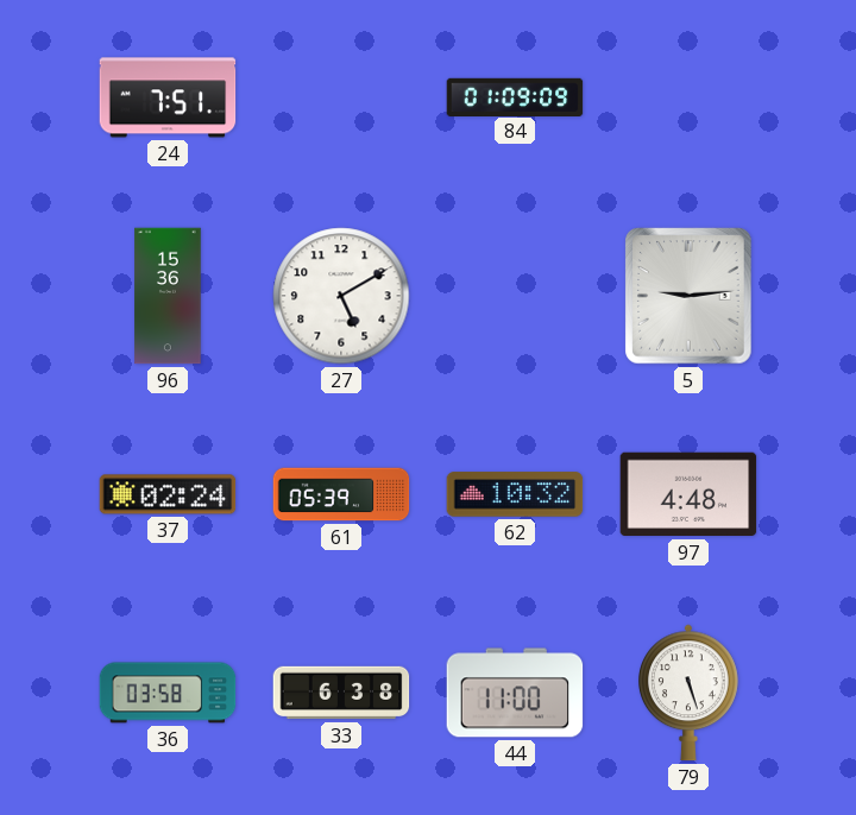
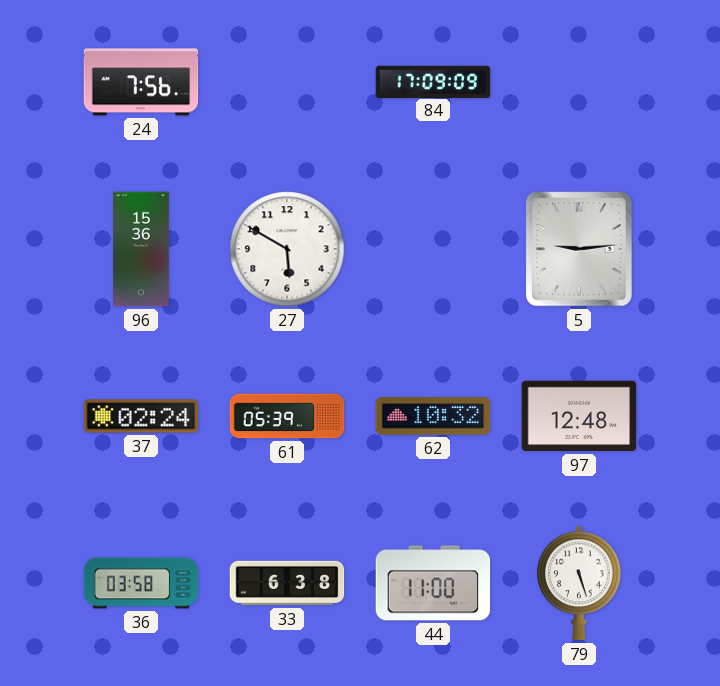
24: 7:51 -> 7:56
84: 01:09 -> 17:09
27: 5:10 -> 5:50
97: 4:48 -> 12:48
